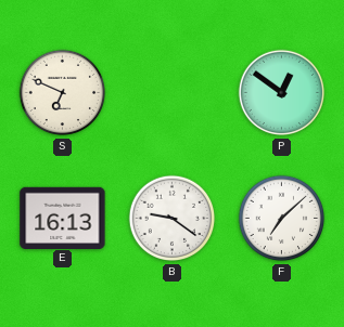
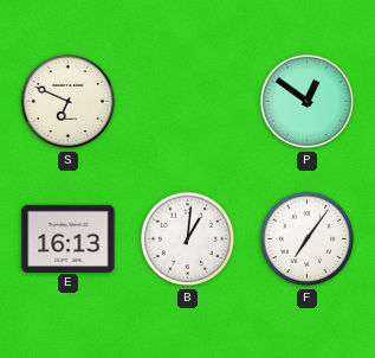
B: 9:21 -> 1:01
F: 7:08 -> 7:06
